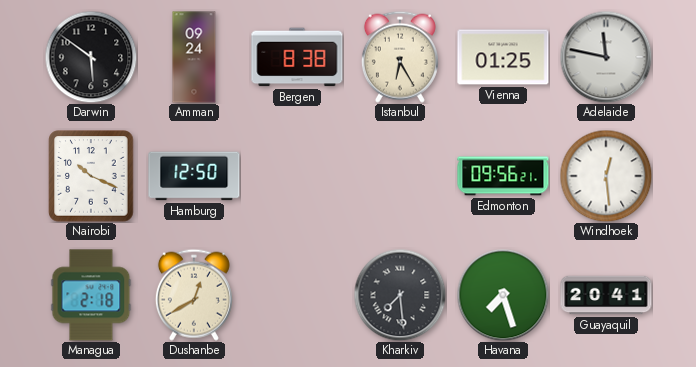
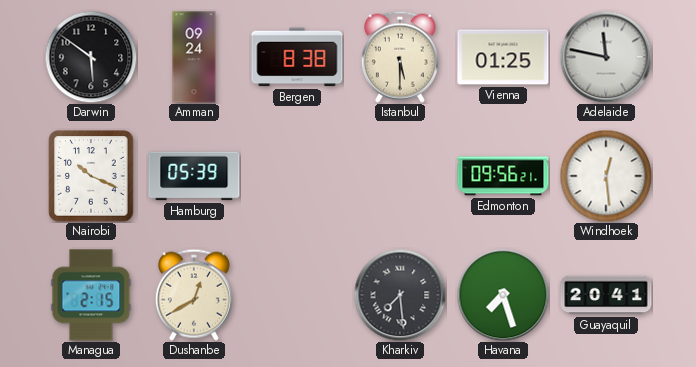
Istanbul: 6:25 -> 5:30
Hamburg: 12:50 -> 05:39
Managua: 2:18 -> 2:15
